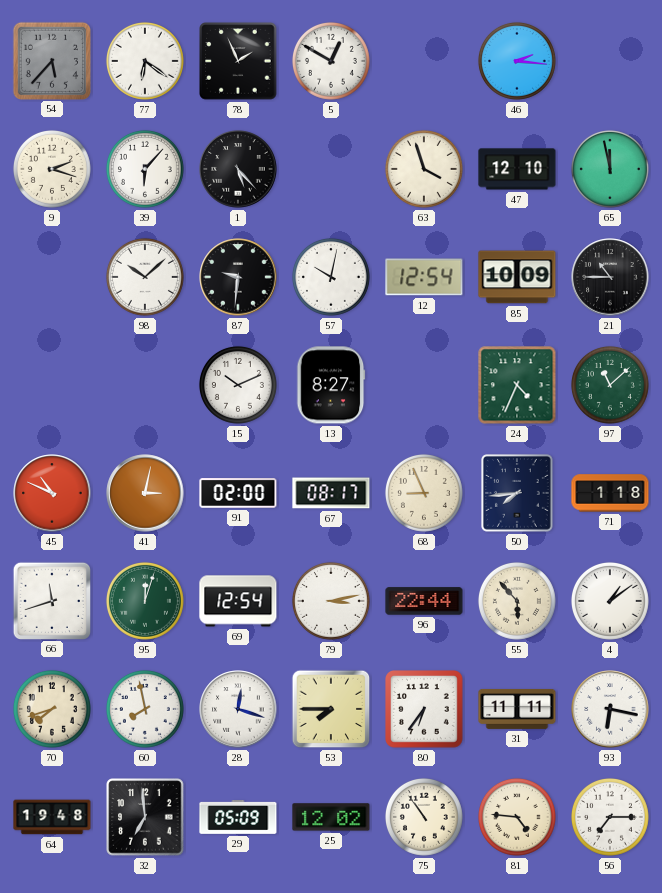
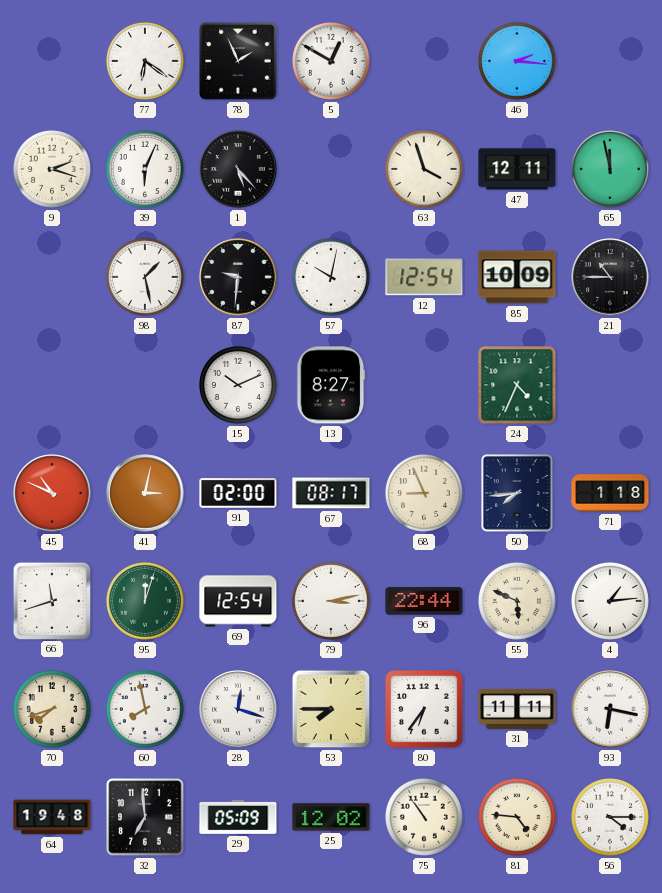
54: 5:37 -> none
39: 6:07 -> 6:04
47: 12:10 -> 12:11
98: 10:08 -> 1:28
97: 11:08 -> none
55: 5:53 -> 5:49
4: 1:09 -> 1:14
56: 7:15 -> 4:15
